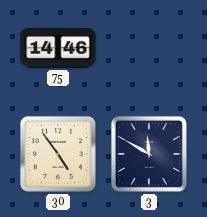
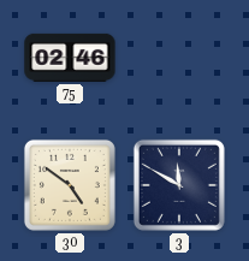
75: 14:46 -> 02:46
30: 4:54 -> 4:51
